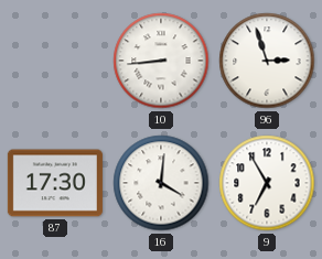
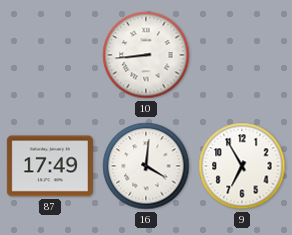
96: 2:57 -> none
87: 17:30 -> 17:49
